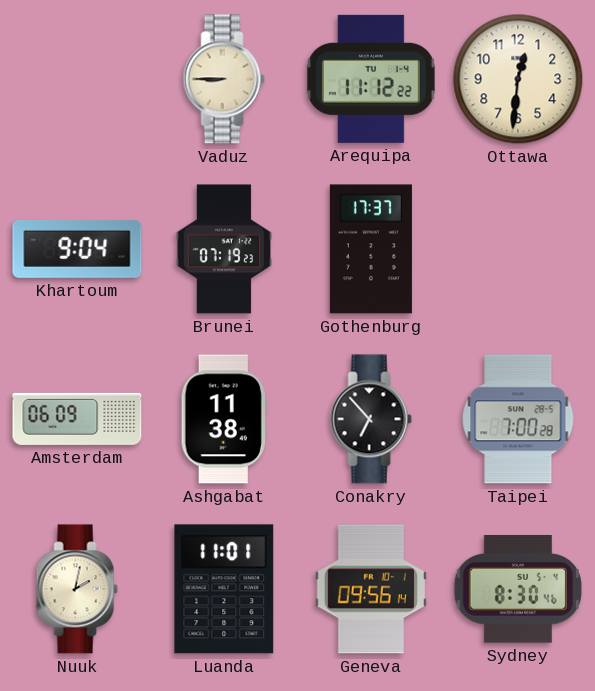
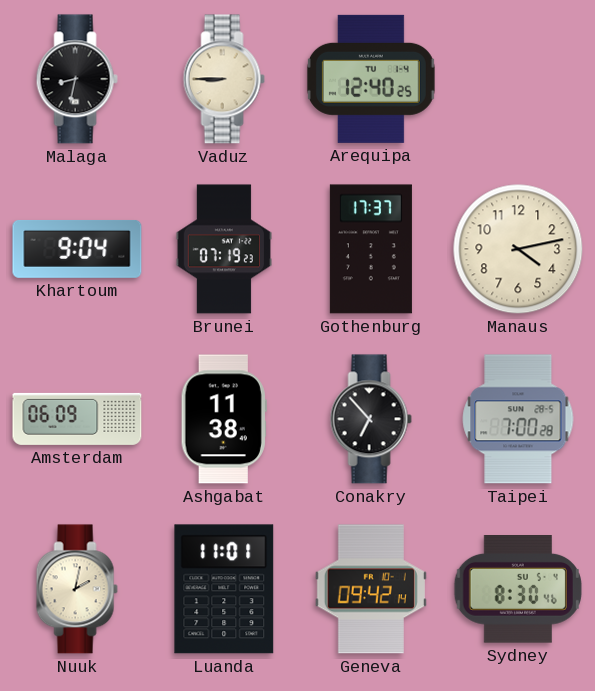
Malaga: none -> 8:32
Arequipa: 11:12 -> 12:40
Ottawa: 12:31 -> none
Manaus: none -> 4:13
Geneva: 09:56 -> 09:42
